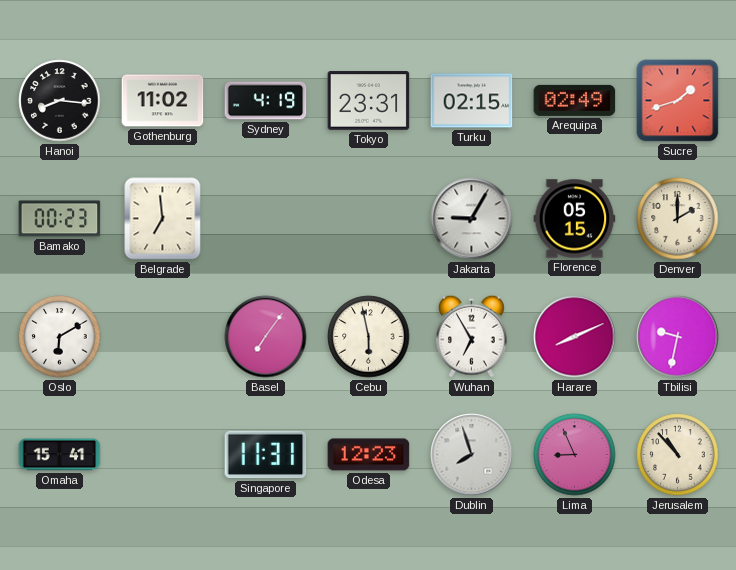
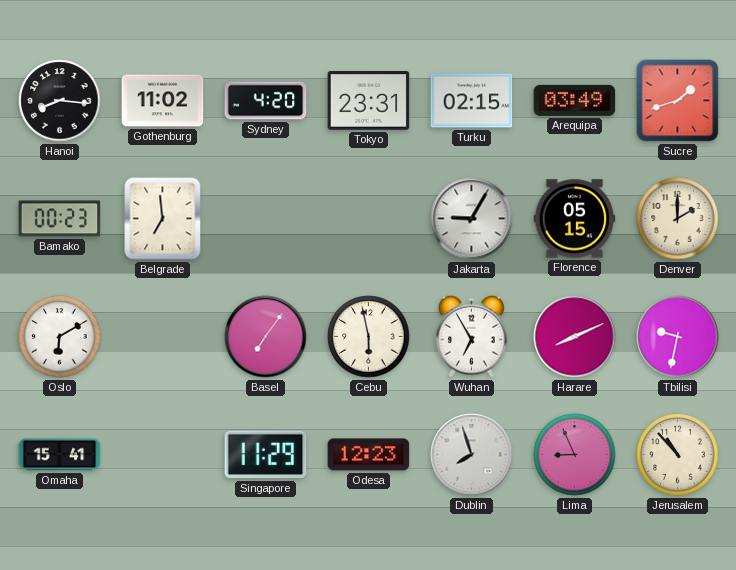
Sydney: 4:19 -> 4:20
Arequipa: 02:49 -> 03:49
Singapore: 11:31 -> 11:29
